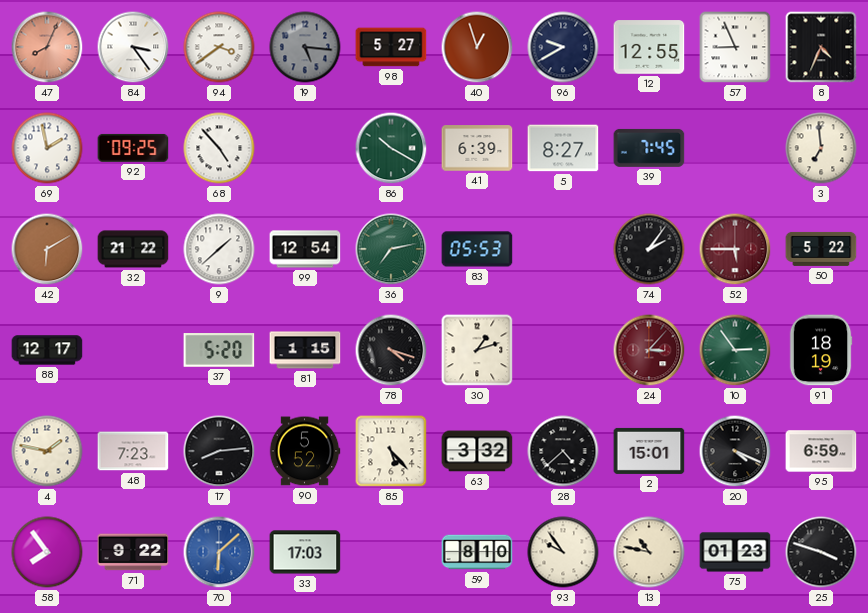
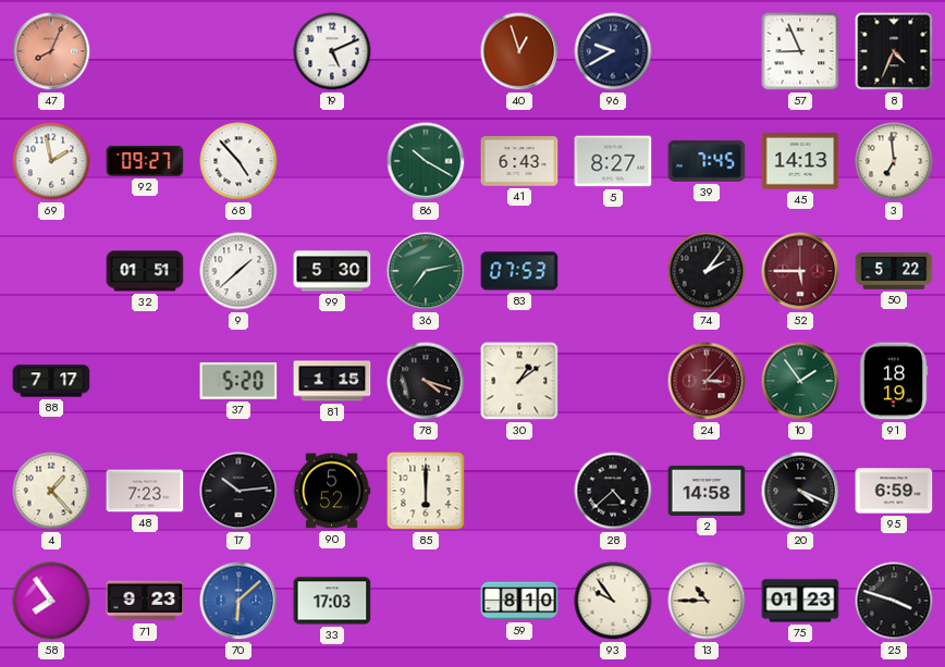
84: 3:24 -> none
94: 3:39 -> none
19: 5:16 -> 5:11
19 dial: grey -> white
98: 5:27 -> none
12: 12:55 -> none
92: 09:25 -> 09:27
41: 6:39 -> 6:43
45: none -> 14:13
42: 6:10 -> none
32: 21:22 -> 01:51
99: 12:54 -> 5:30
83: 05:53 -> 07:53
88: 12:17 -> 7:17
30: 1:12 -> 1:09
10: 2:54 -> 1:54
4: 1:47 -> 1:23
17: 8:14 -> 10:14
85: 5:23 -> 6:00
63: 3:32 -> none
2: 15:01 -> 14:58
71: 9:22 -> 9:23
13: 10:47 -> 10:45
